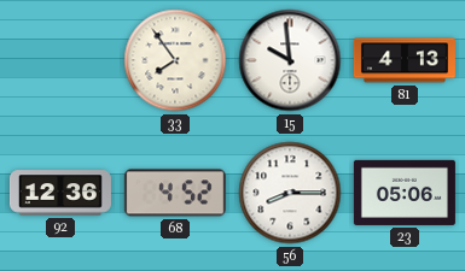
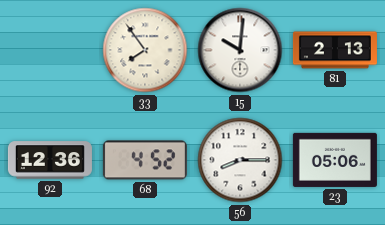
15: 9:59 -> 10:01
81: 4:13 -> 2:13
